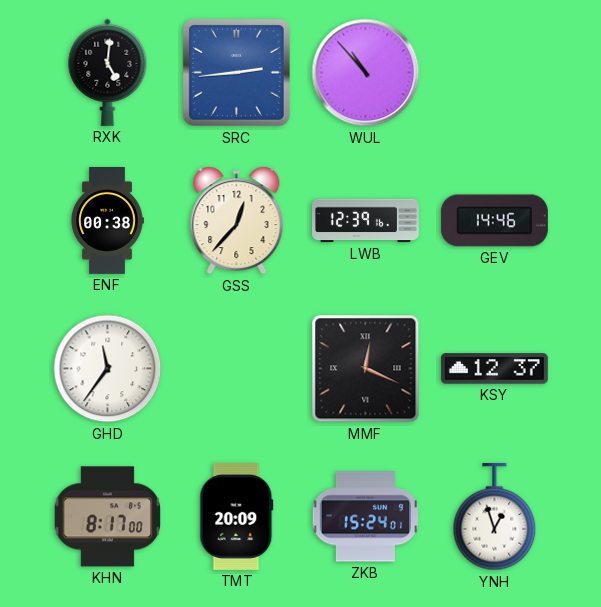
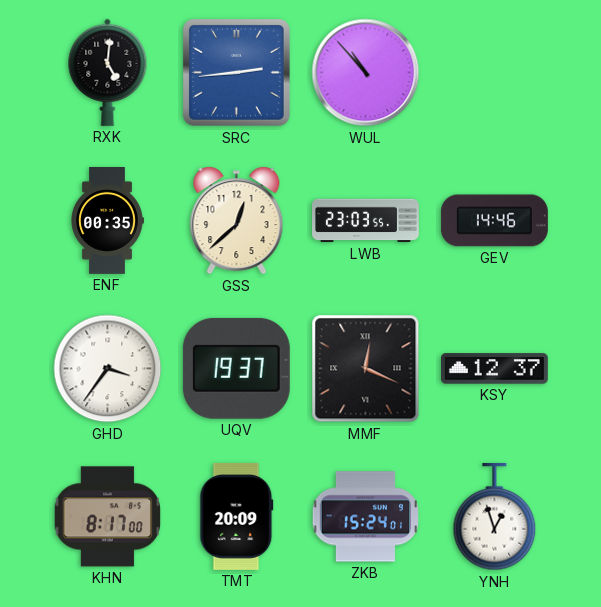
ENF: 00:38 -> 00:35
GSS: 12:37 -> 12:38
LWB: 12:39 -> 23:03
GHD: 11:36 -> 3:36
UQV: none -> 19:37
